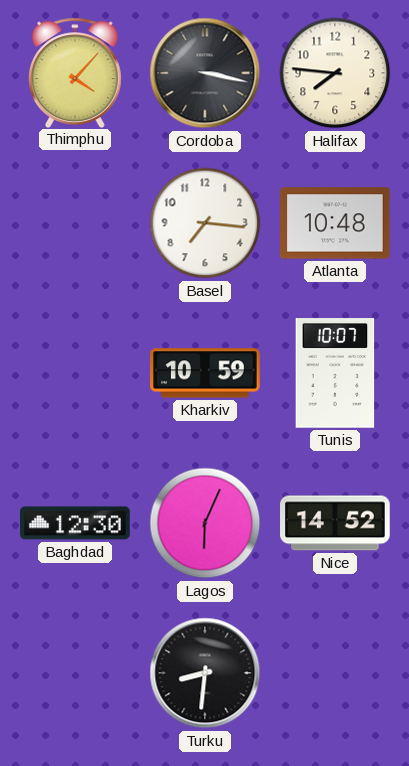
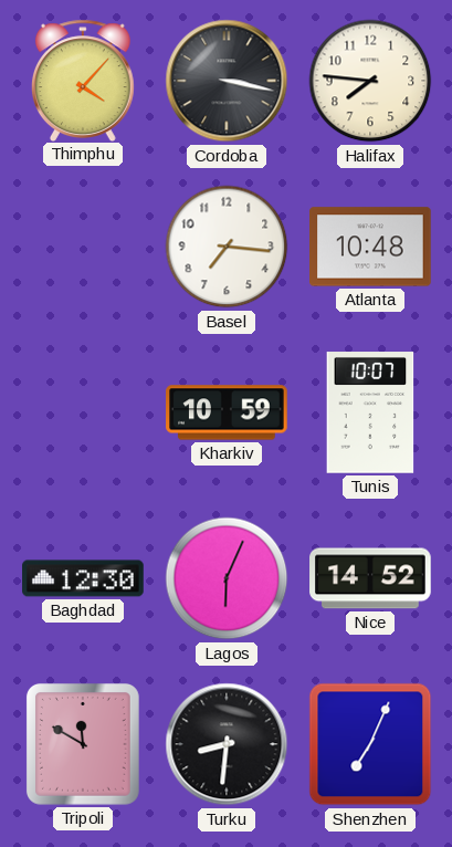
Tripoli: none -> 11:50
Shenzhen: none -> 7:04
